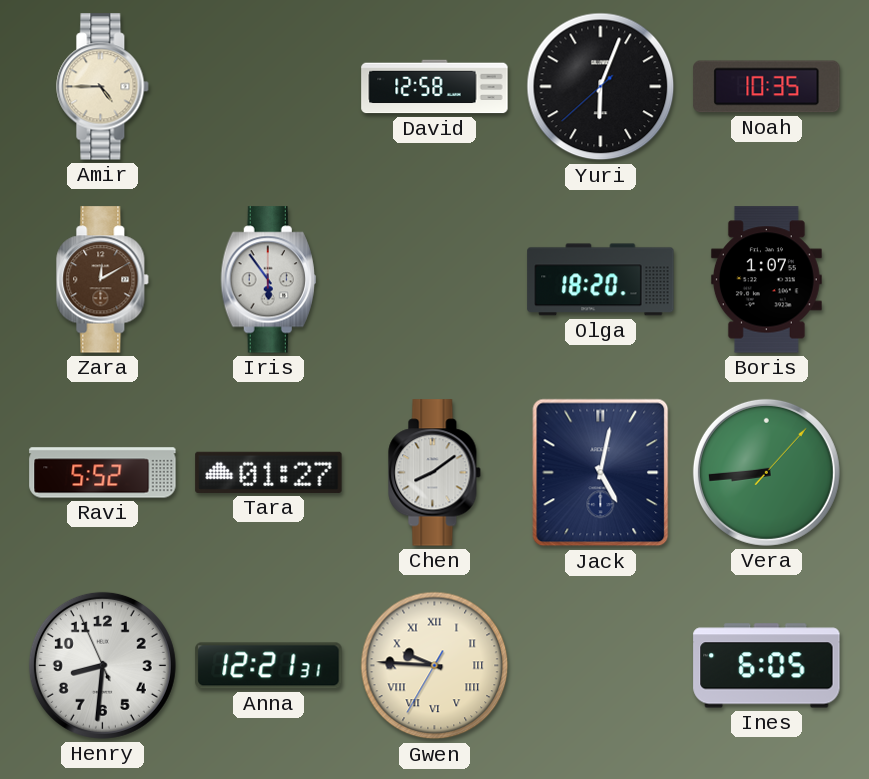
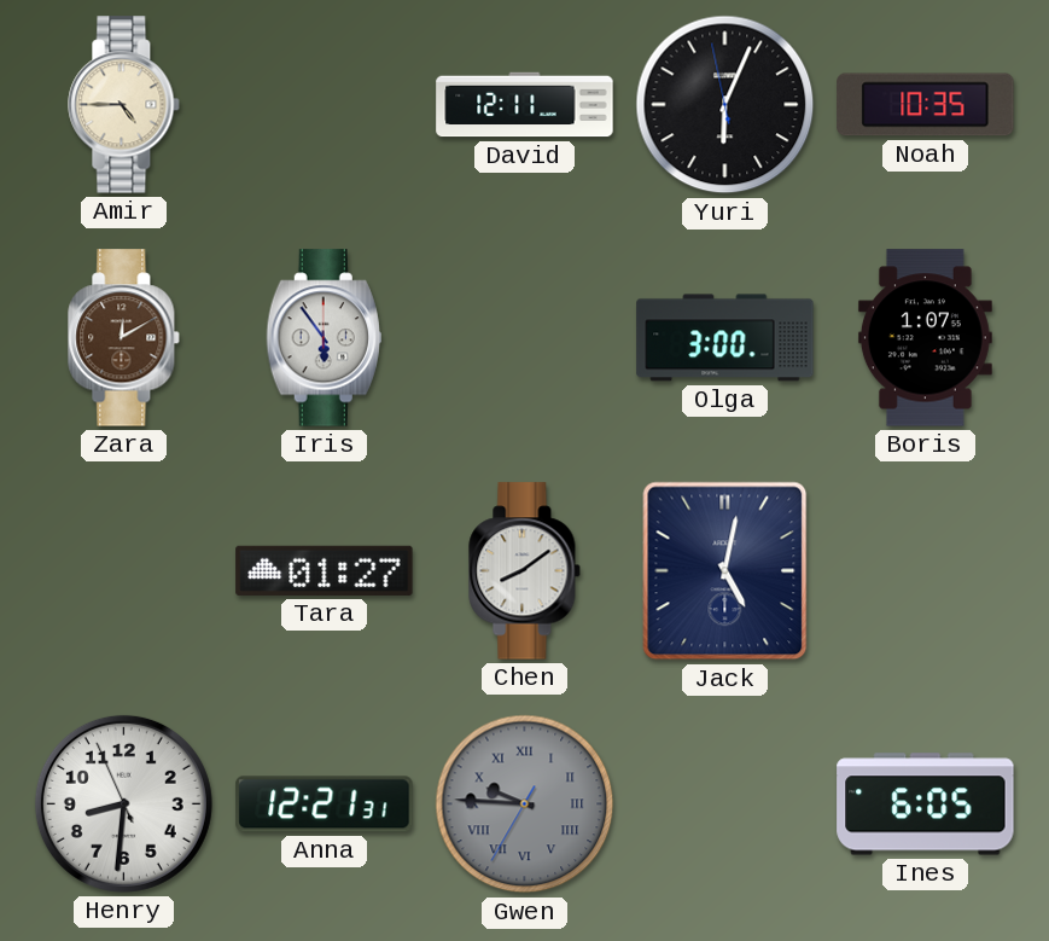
David: 12:58 -> 12:11
Yuri: 6:03:38 -> 6:03:58
Olga: 18:20 -> 3:00
Ravi: 5:52 -> none
Vera: 8:44 -> none
Gwen dial: cream -> grey
